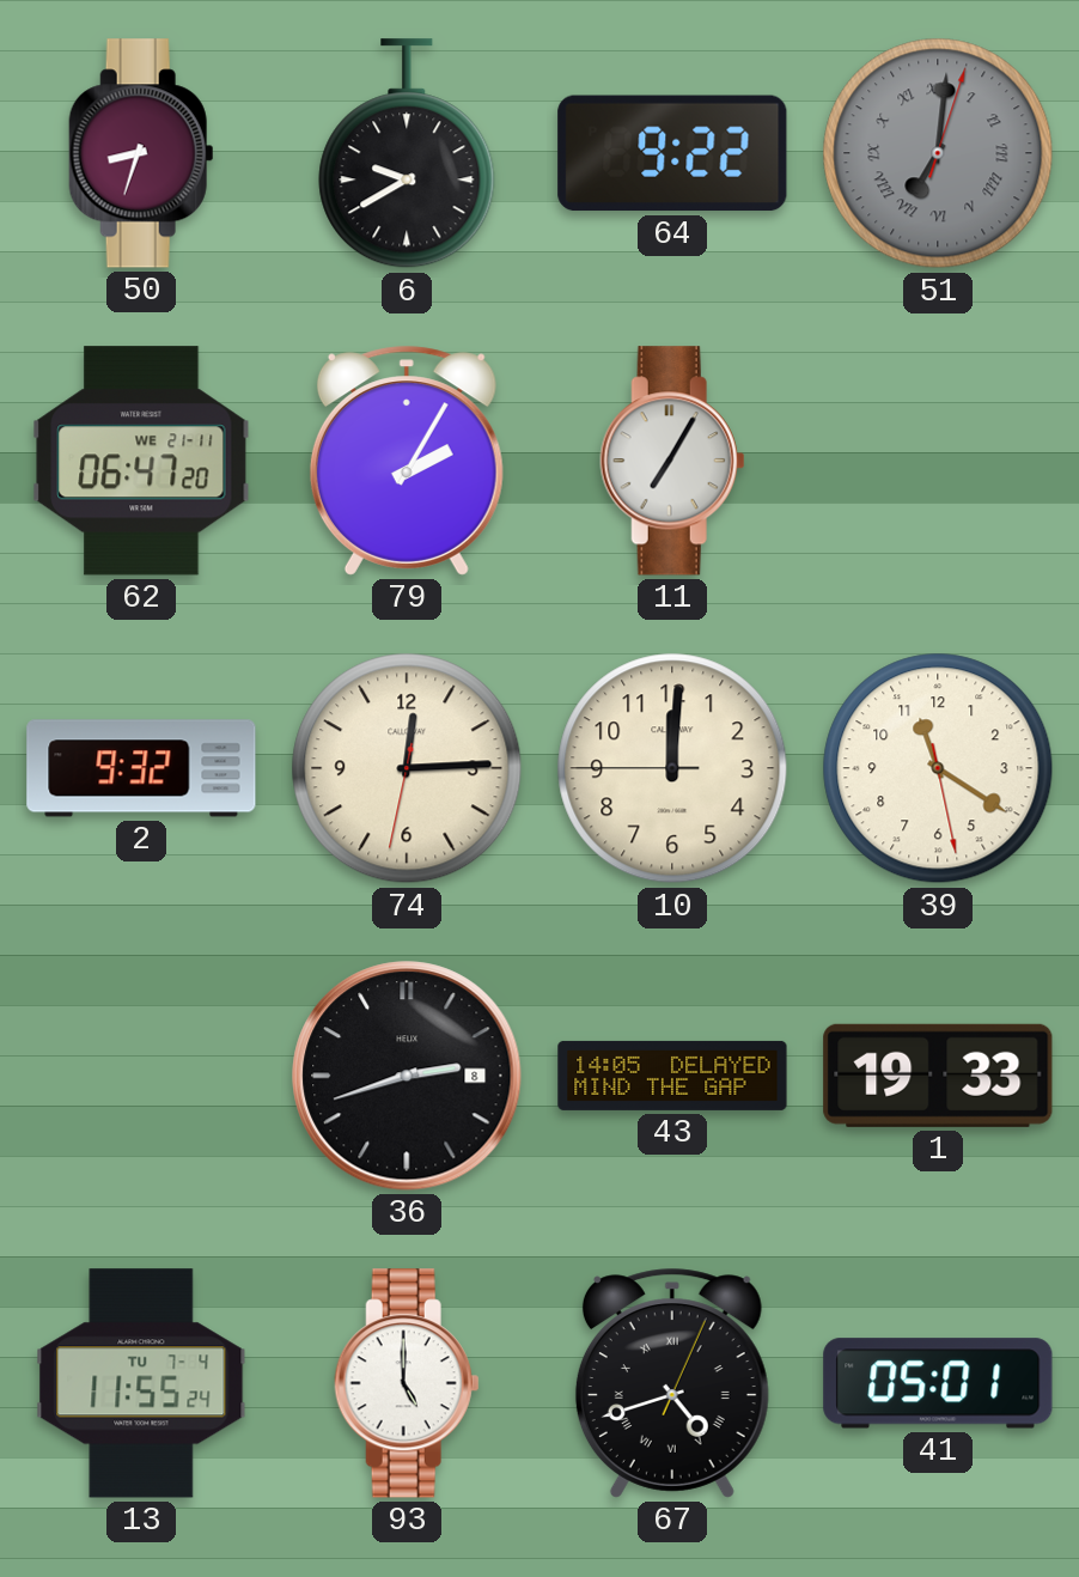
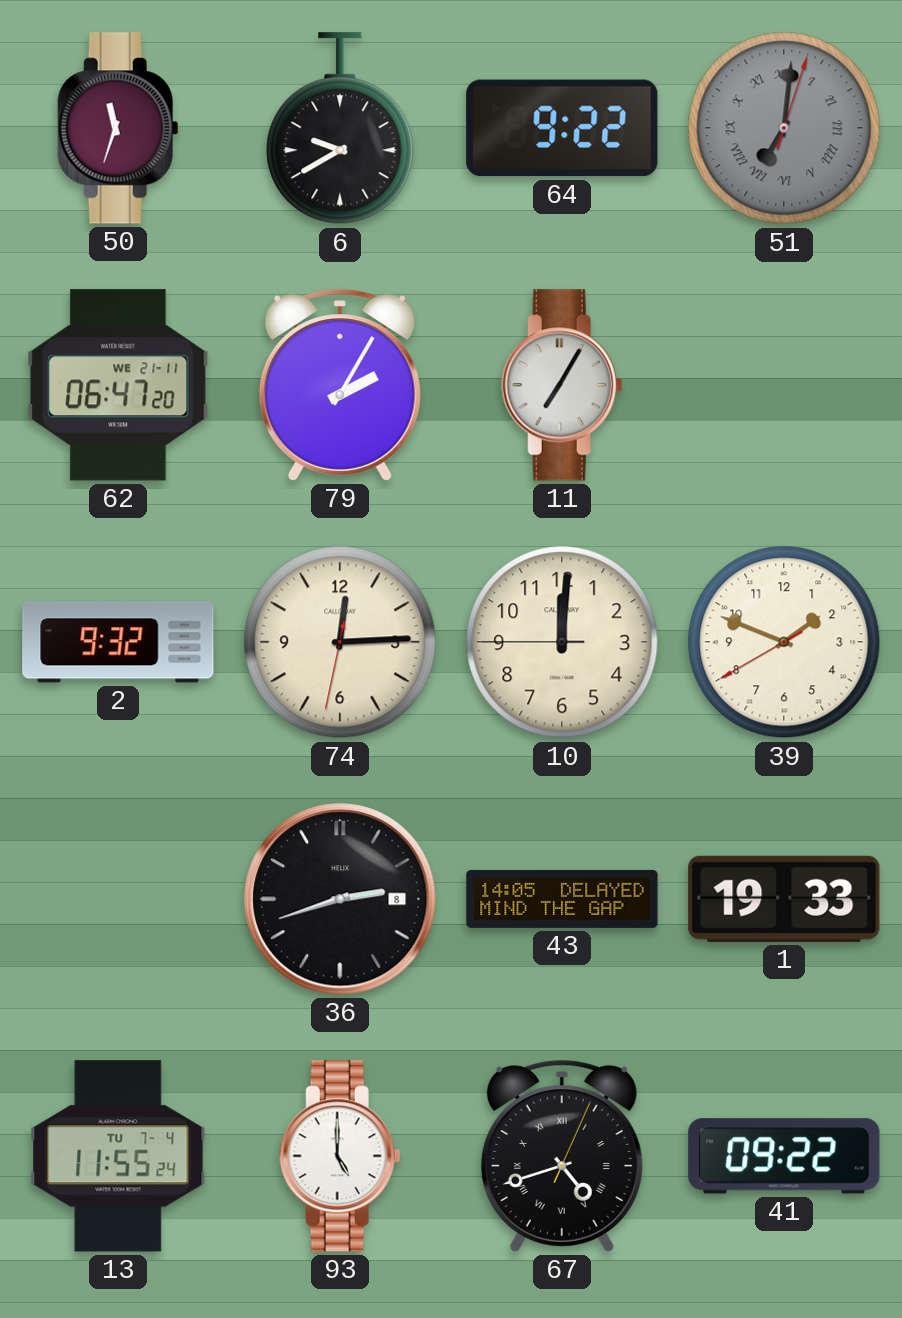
50: 8:33 -> 11:33
39: 11:20 -> 1:48
41: 05:01 -> 09:22
